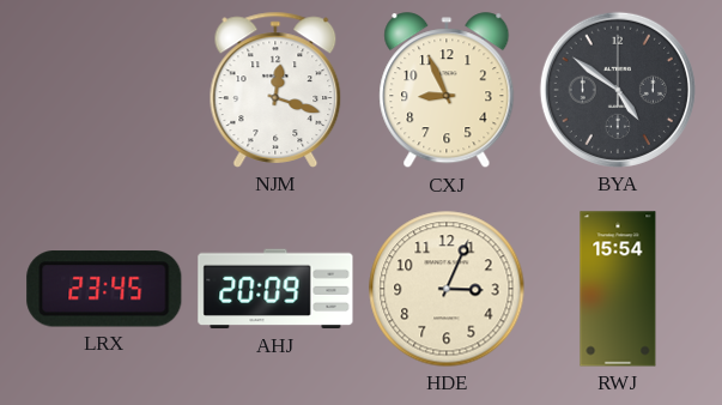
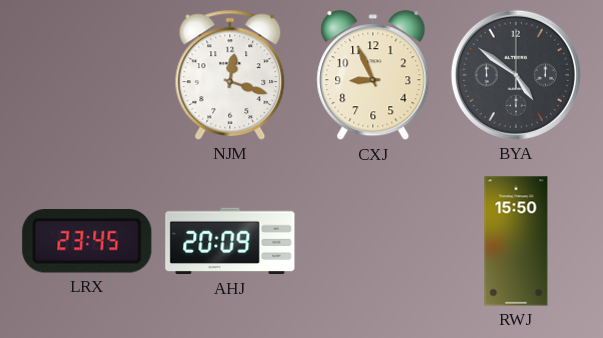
HDE: 3:04 -> none
RWJ: 15:54 -> 15:50
